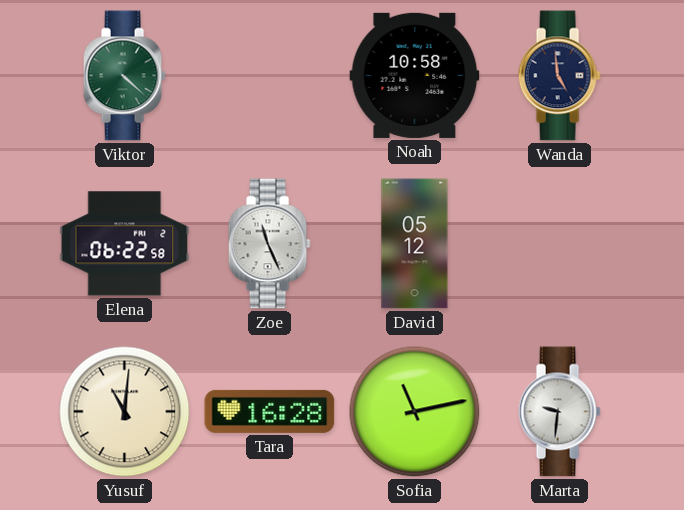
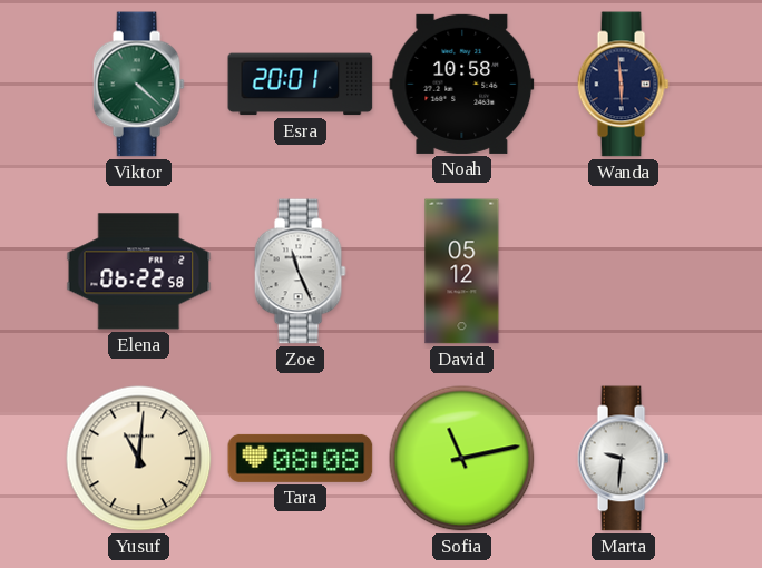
Esra: none -> 20:01
Wanda: 4:59 -> 5:59
Tara: 16:28 -> 08:08
